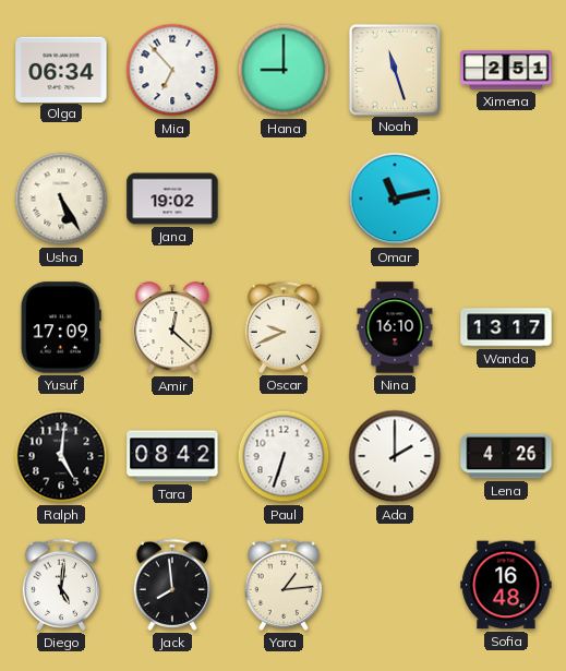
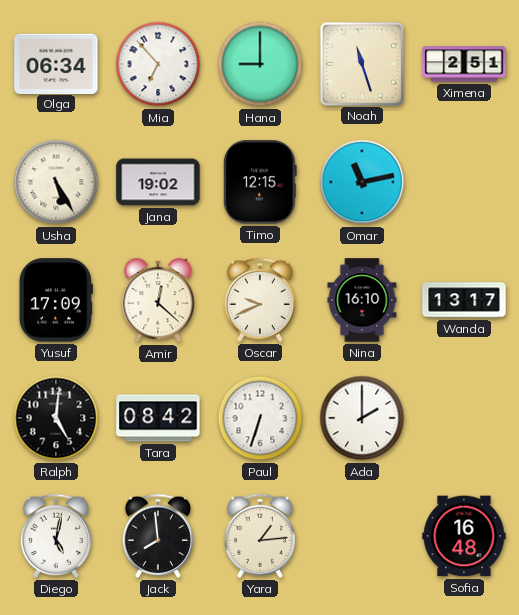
Timo: none -> 12:15
Lena: 4:26 -> none
Diego: 5:01 -> 5:02
